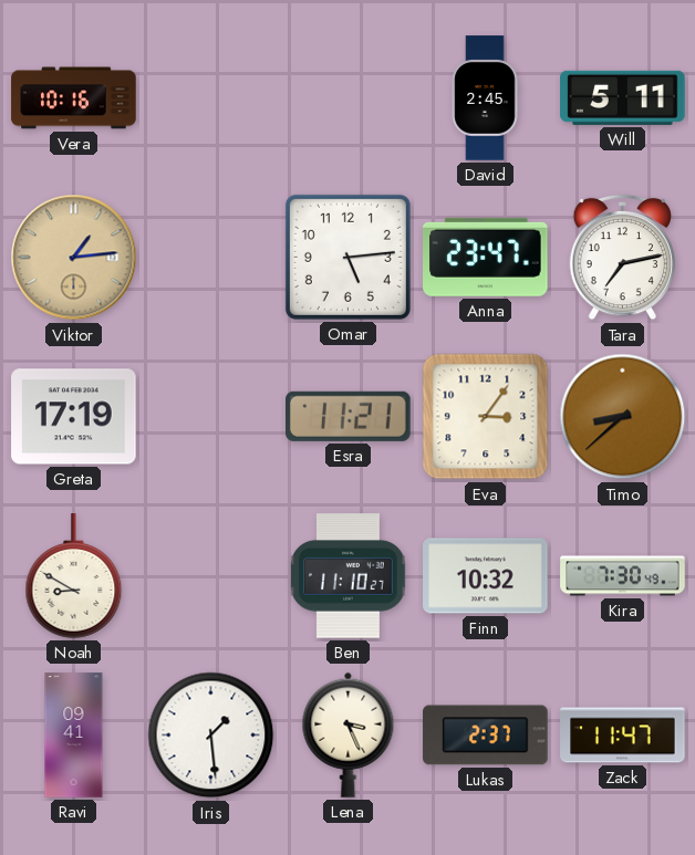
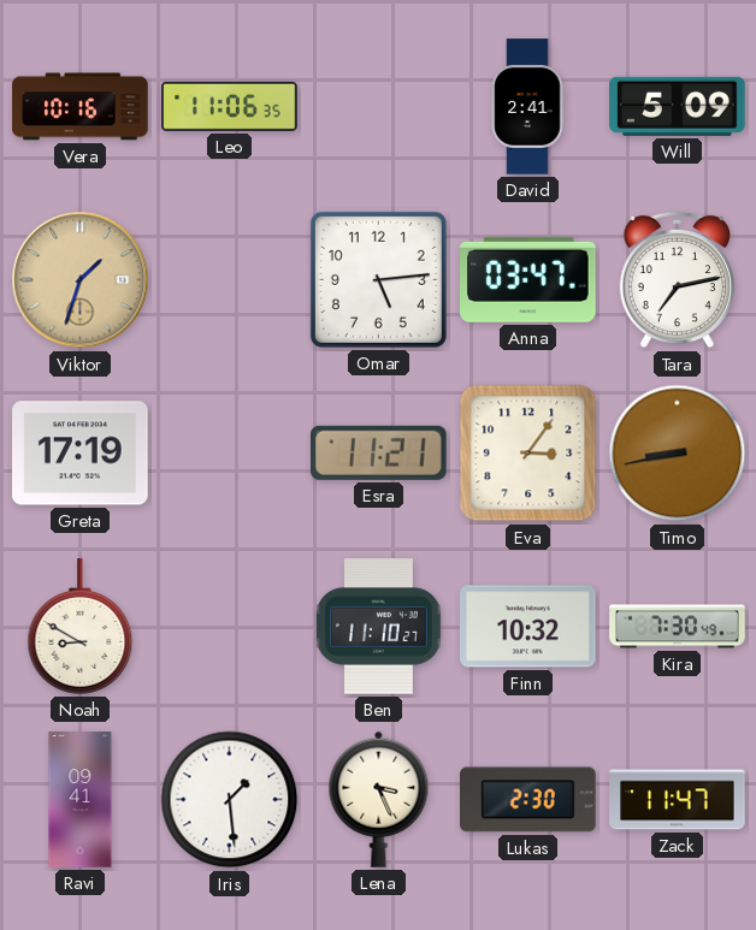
Leo: none -> 11:06
David: 2:45 -> 2:41
Will: 5:11 -> 5:09
Viktor: 1:14 -> 1:33
Anna: 23:47 -> 03:47
Timo: 8:38 -> 8:43
Lukas: 2:37 -> 2:30
